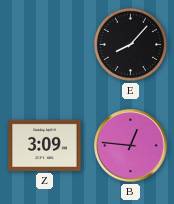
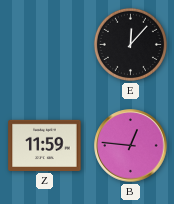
E: 8:07 -> 12:07
Z: 3:09 -> 11:59
